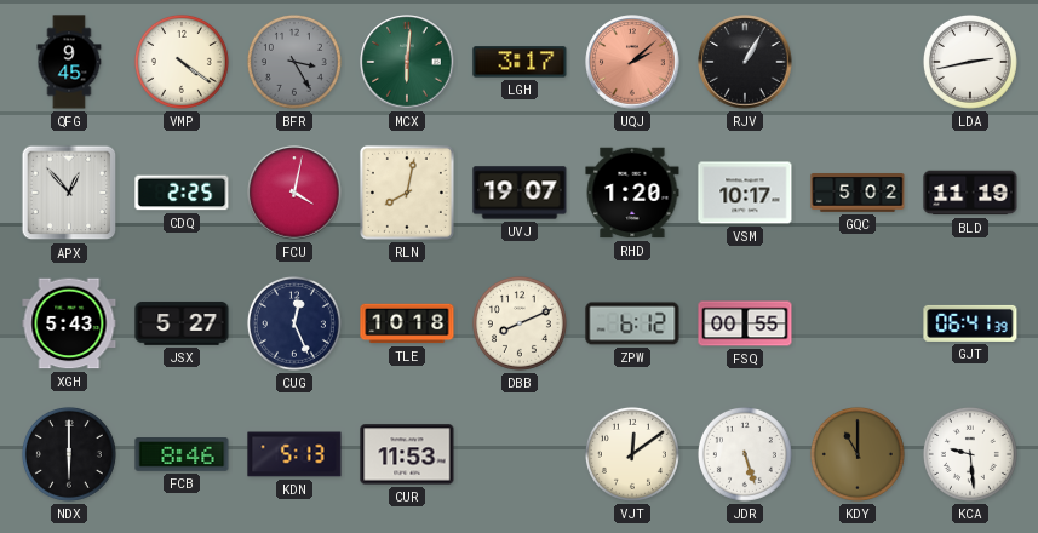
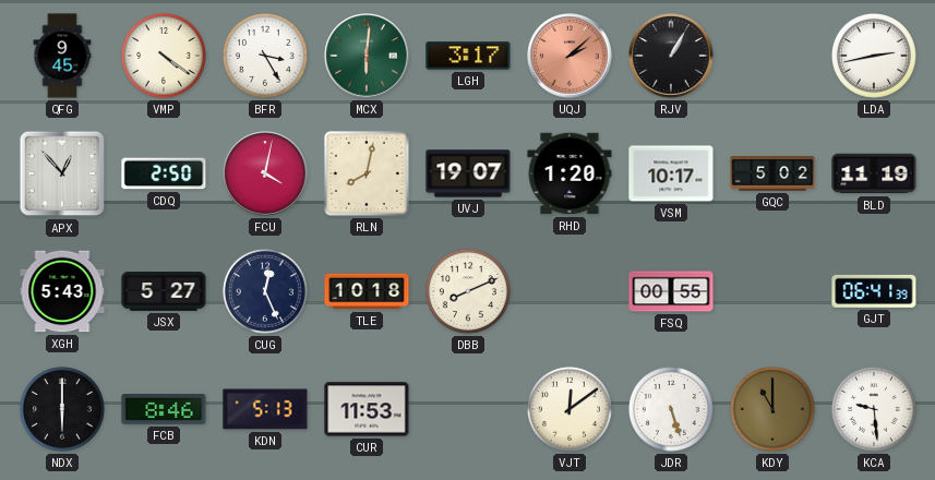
BFR dial: grey -> white
CDQ: 2:25 -> 2:50
ZPW: 6:12 -> none
